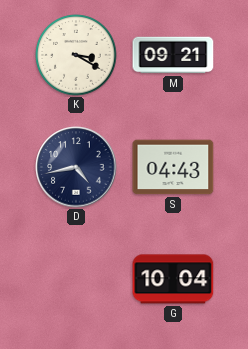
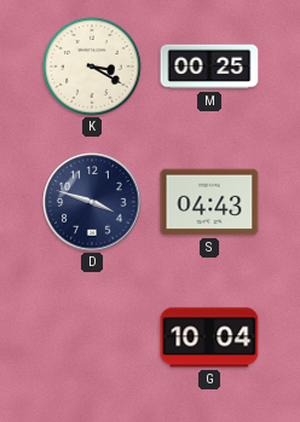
M: 09:21 -> 00:25
D: 4:43 -> 3:48
